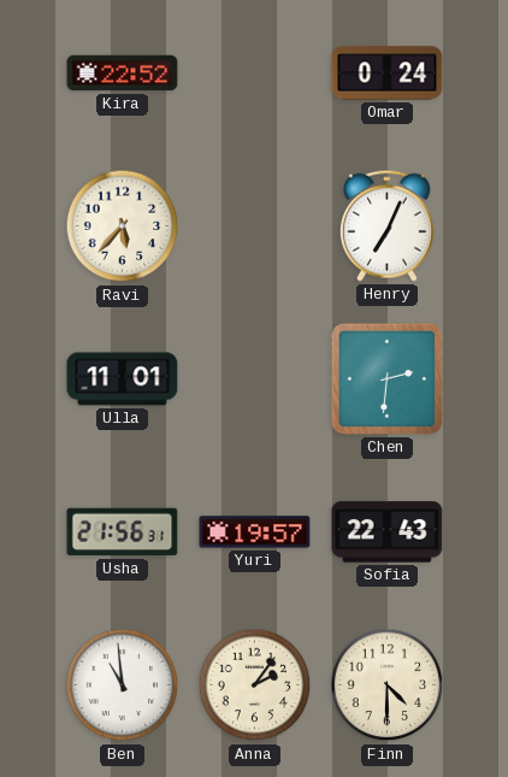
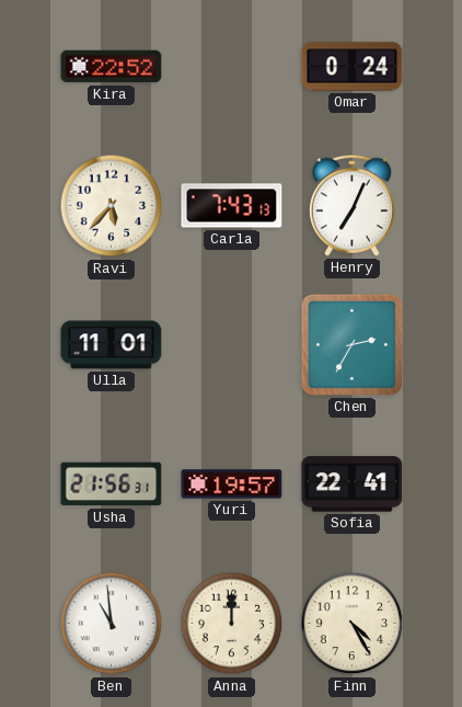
Carla: none -> 7:43
Chen: 2:31 -> 2:35
Sofia: 22:43 -> 22:41
Anna: 2:06 -> 12:00
Finn: 4:30 -> 4:25
